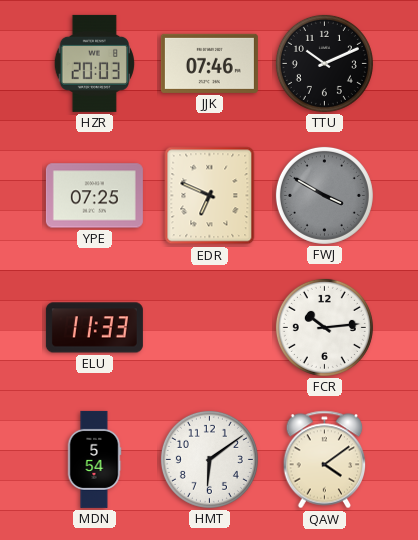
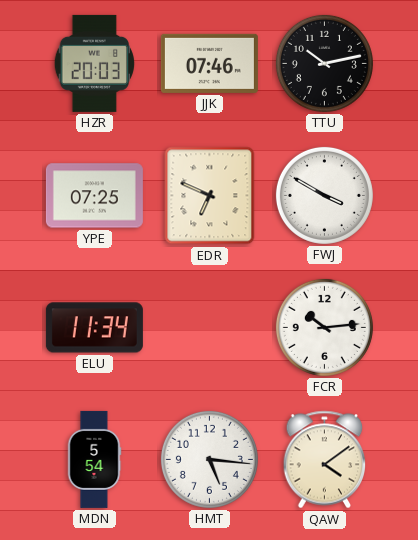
TTU: 10:11 -> 10:13
FWJ dial: grey -> white
ELU: 11:33 -> 11:34
HMT: 6:09 -> 5:16
